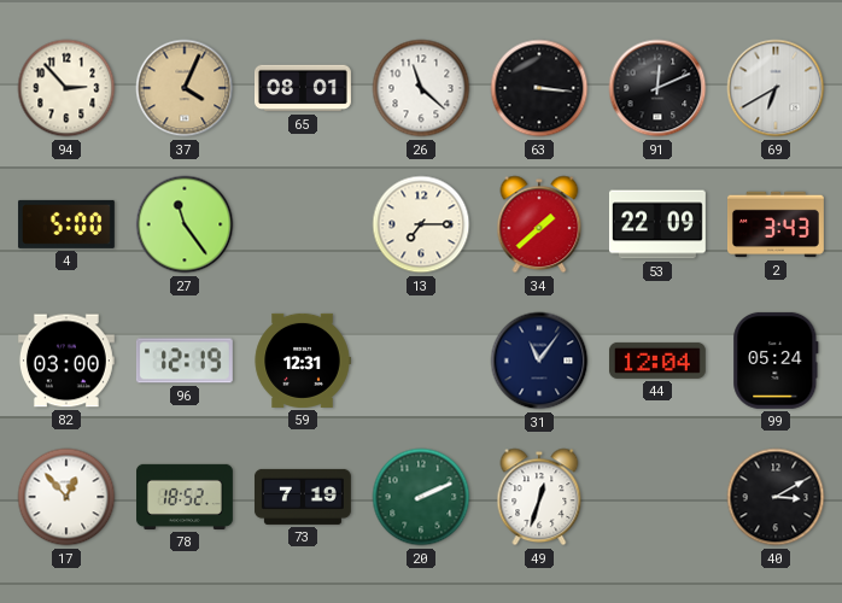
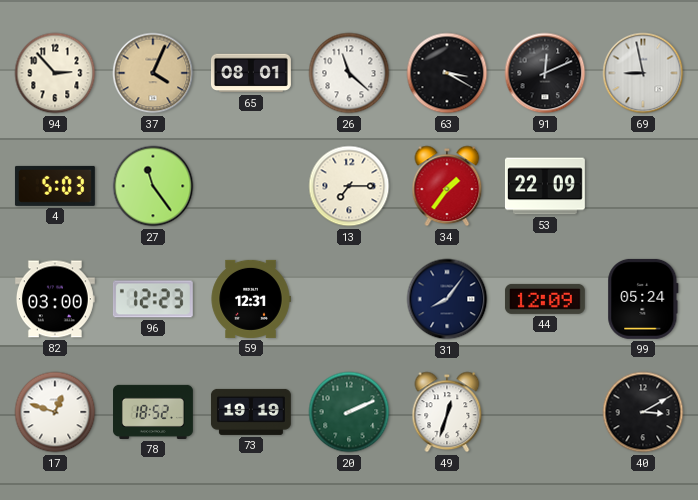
63: 3:16 -> 3:20
69: 6:40 -> 8:58
4: 5:00 -> 5:03
34: 1:38 -> 1:36
2: 3:43 -> none
96: 12:19 -> 12:23
31: 11:06 -> 8:06
44: 12:04 -> 12:09
17: 12:53 -> 12:48
73: 7:19 -> 19:19
